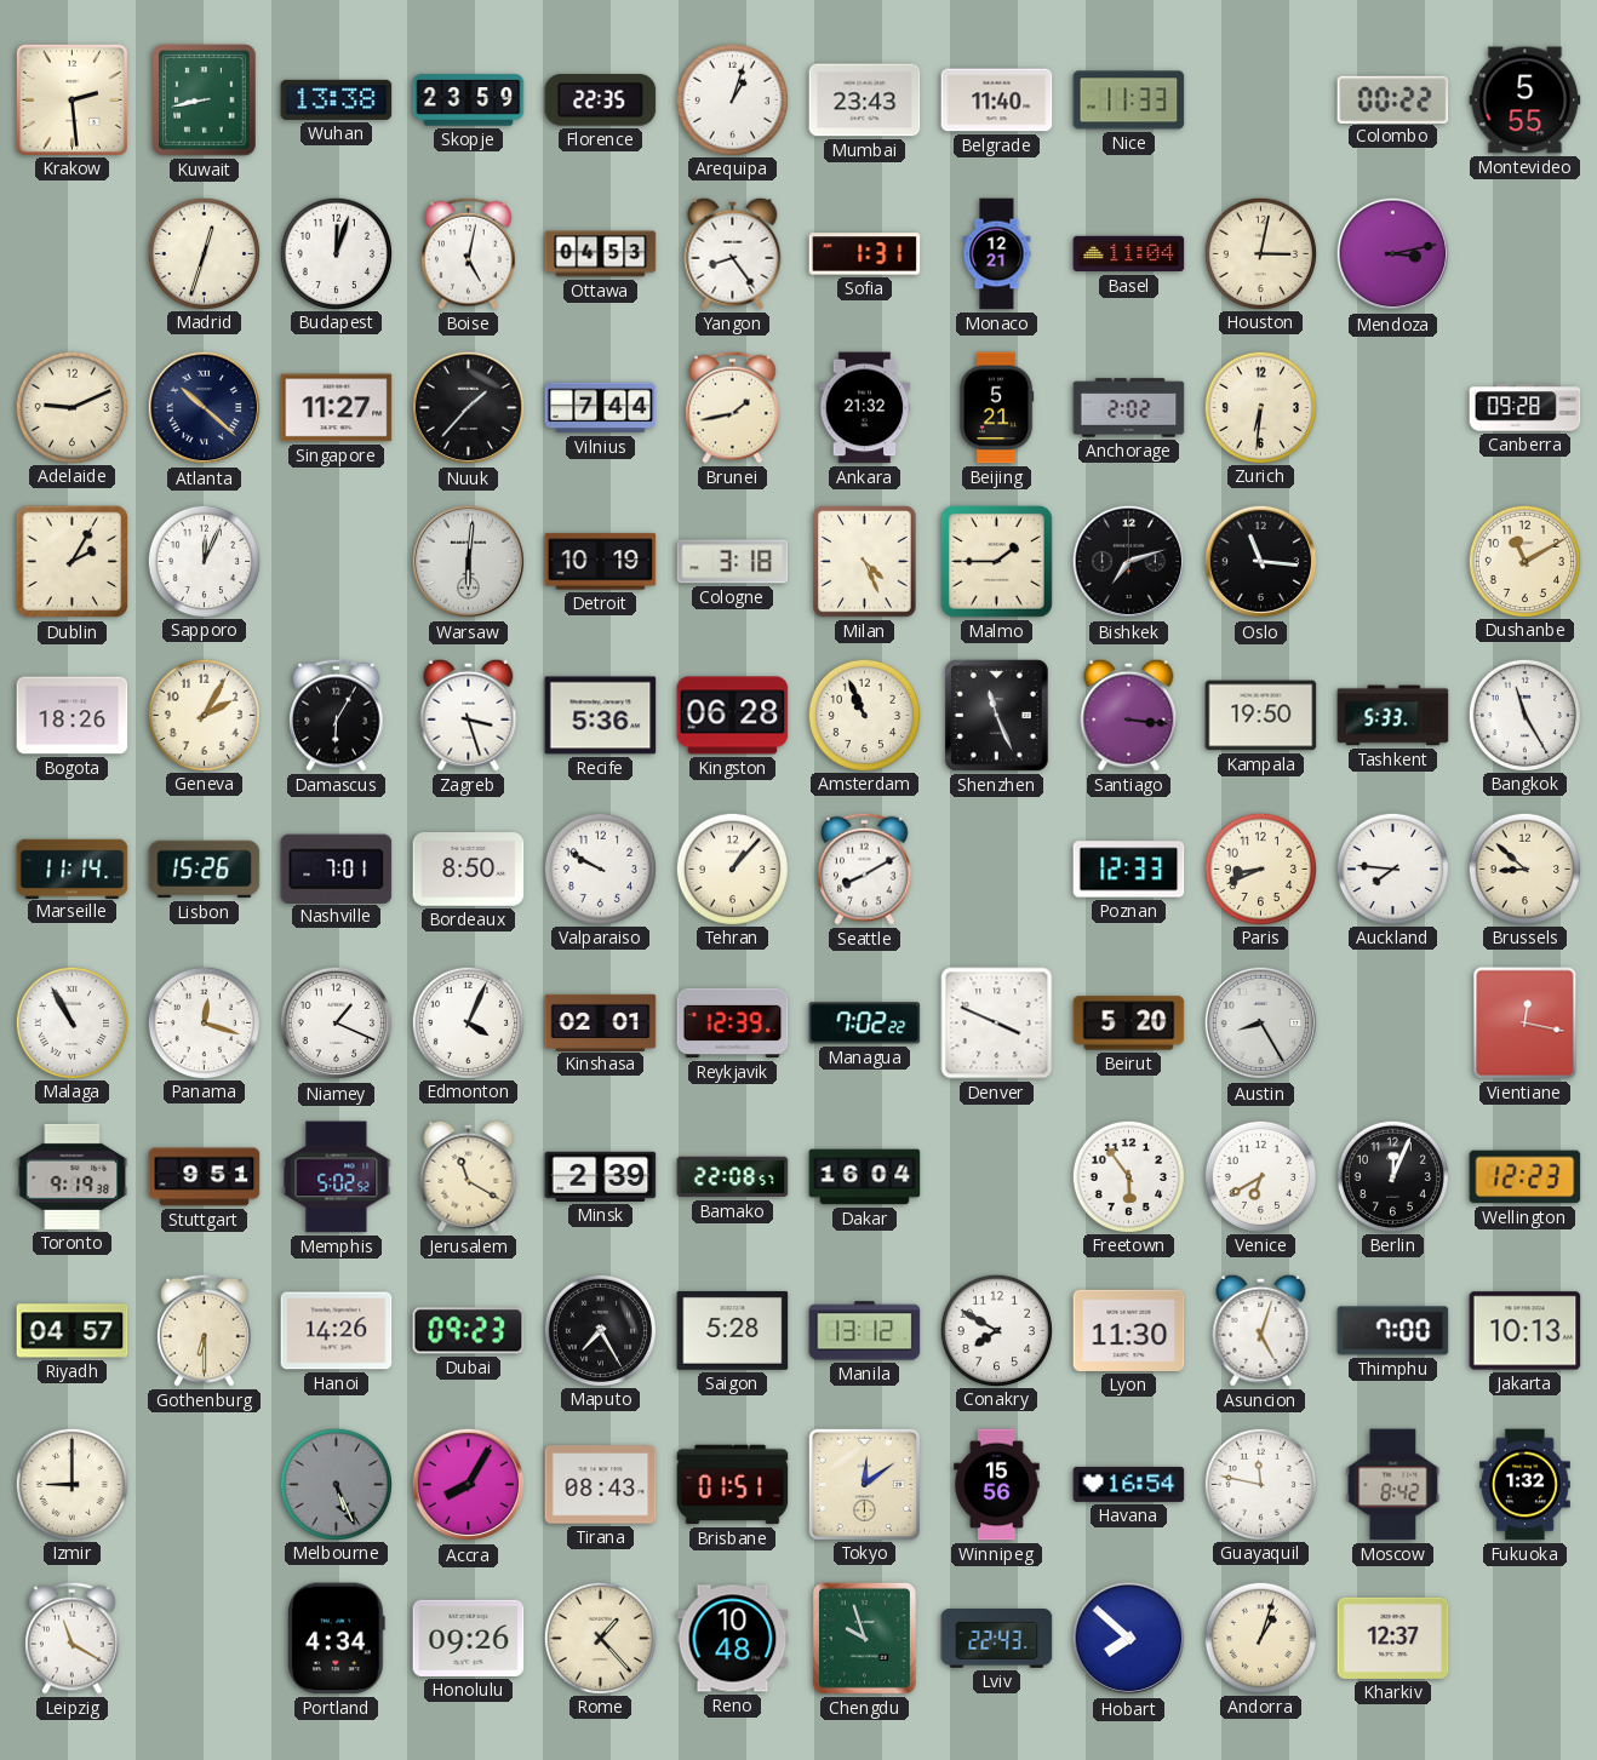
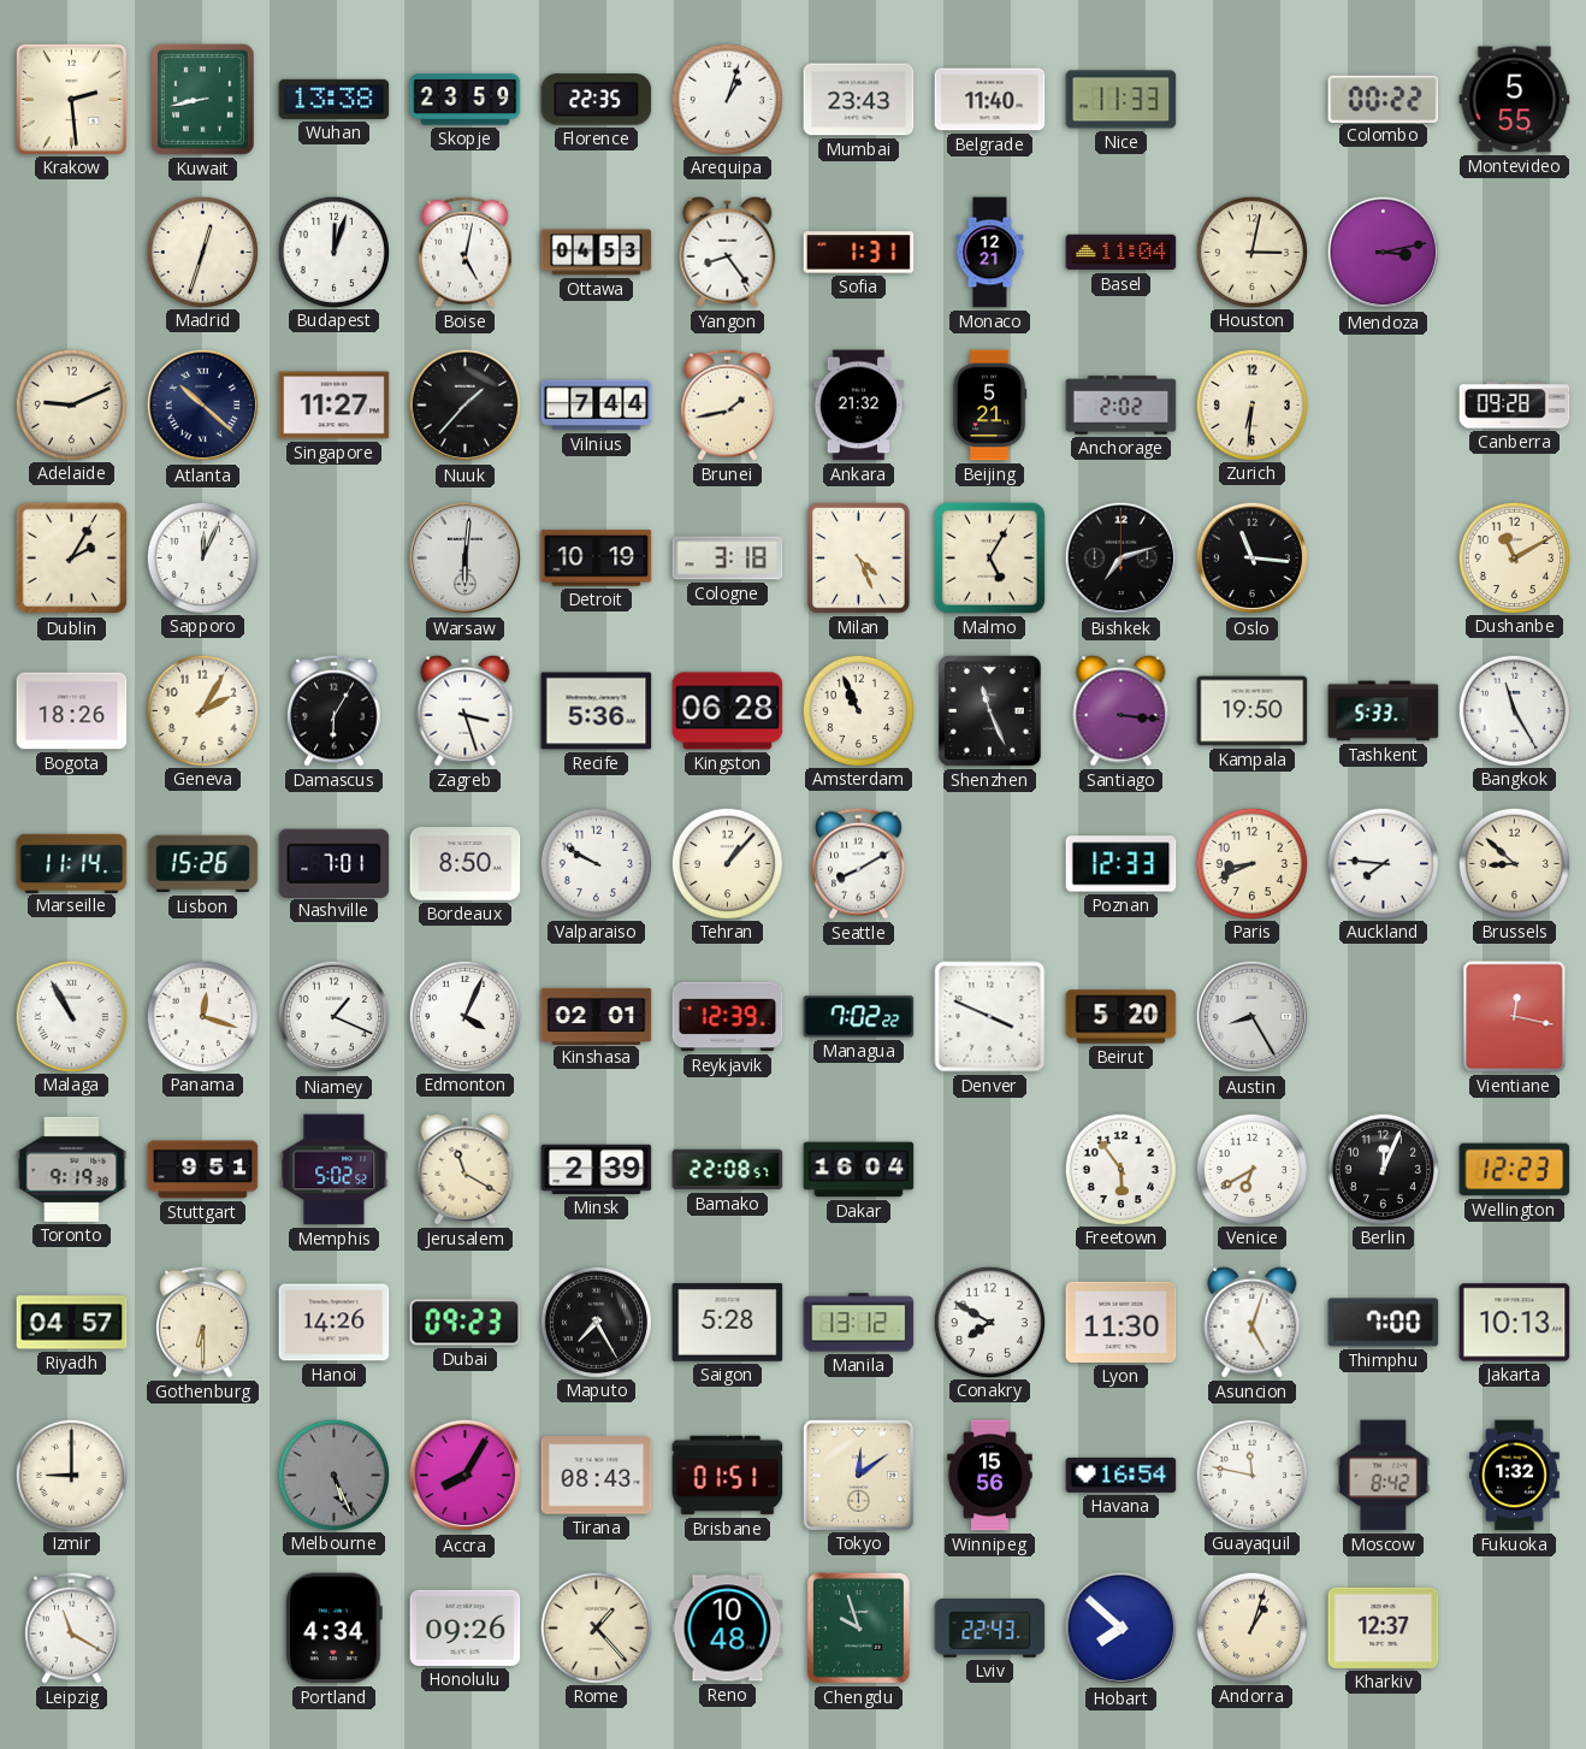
Malmo: 1:45 -> 5:05
